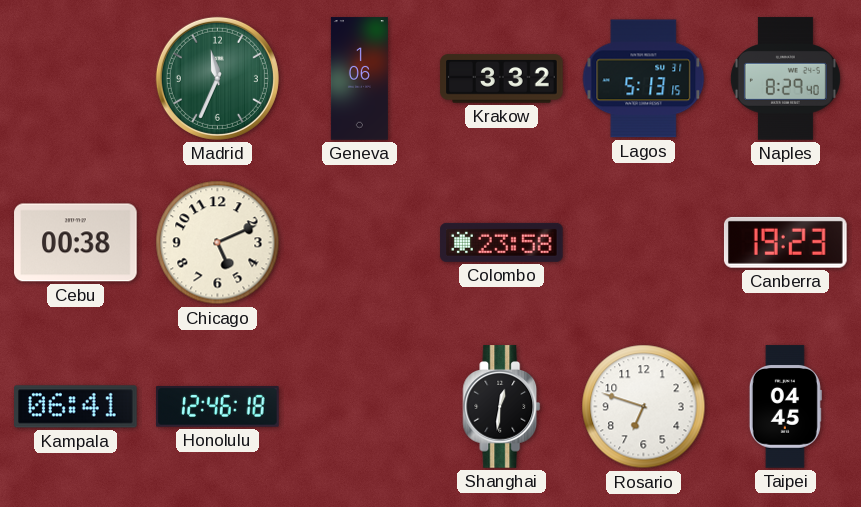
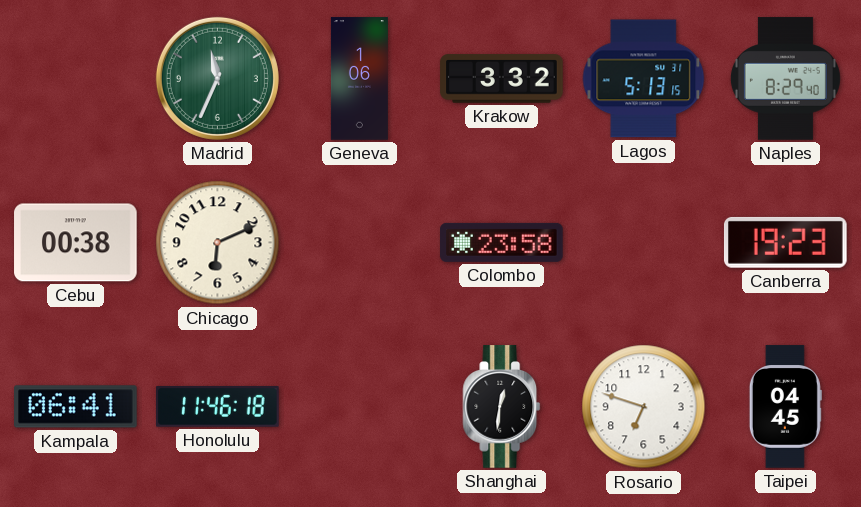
Chicago: 5:11 -> 6:11
Honolulu: 12:46 -> 11:46
